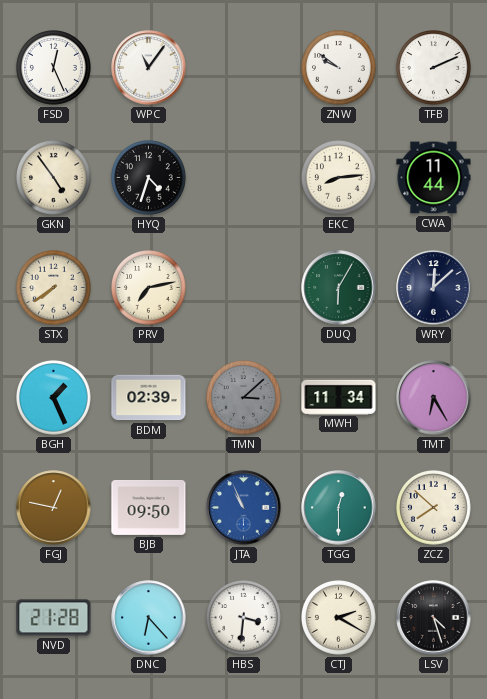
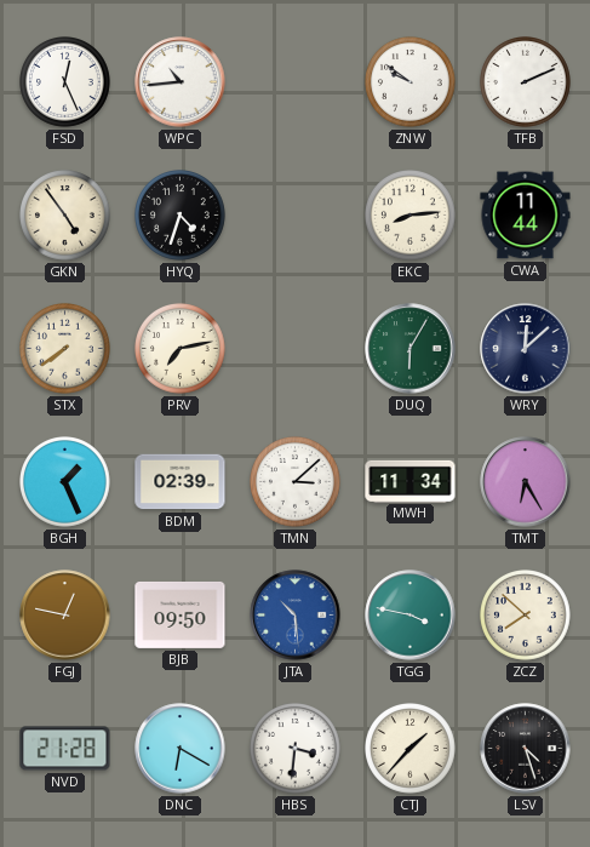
WPC: 11:06 -> 10:44
TMN dial: grey -> white
JTA: 10:56 -> 10:29
TGG: 12:30 -> 3:47
DNC: 6:23 -> 6:20
CTJ: 2:20 -> 1:37
